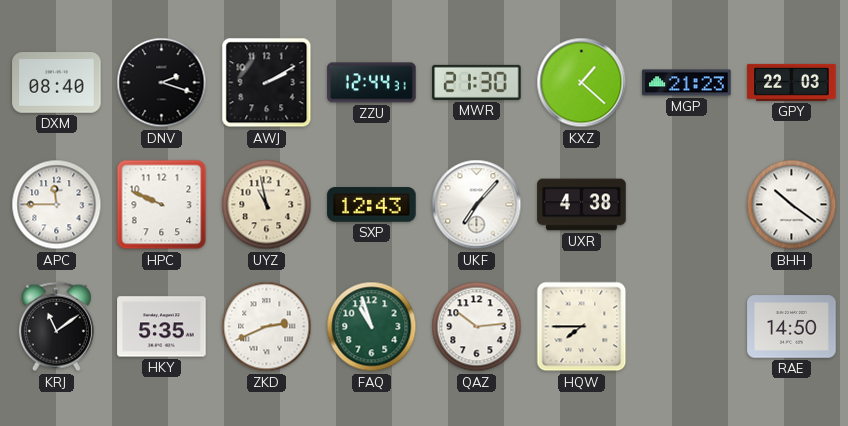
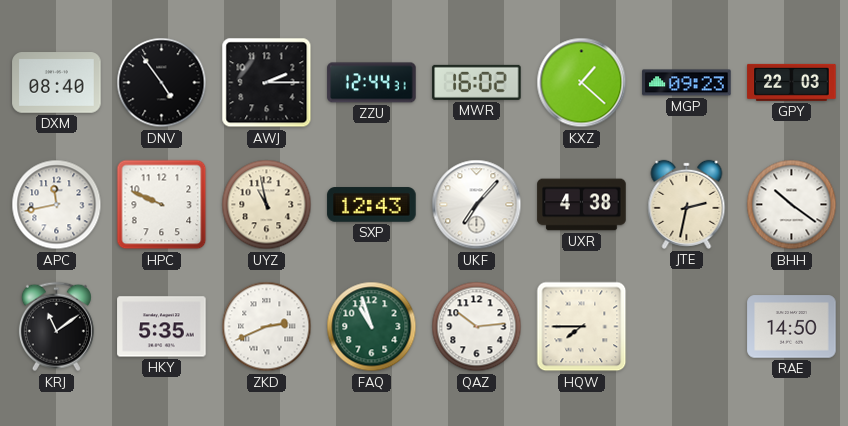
DNV: 2:18 -> 4:54
AWJ: 2:10 -> 2:15
MWR: 21:30 -> 16:02
MGP: 21:23 -> 09:23
APC: 11:45 -> 11:43
JTE: none -> 2:32
